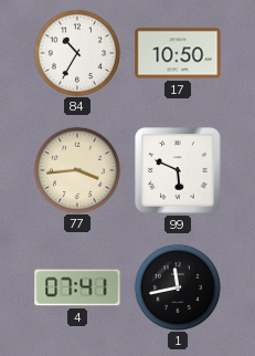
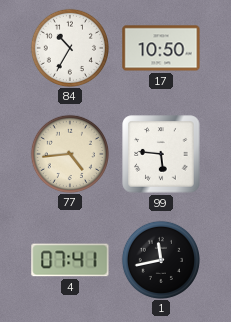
77: 3:44 -> 4:44
99: 5:49 -> 5:46
